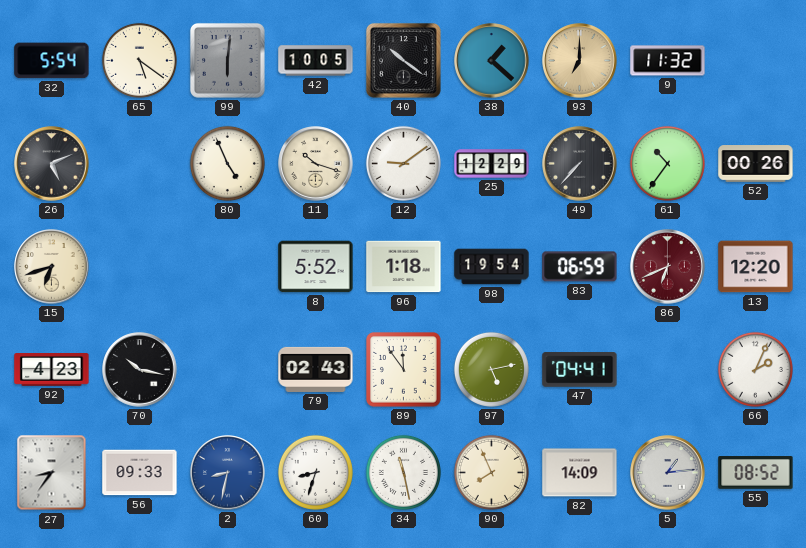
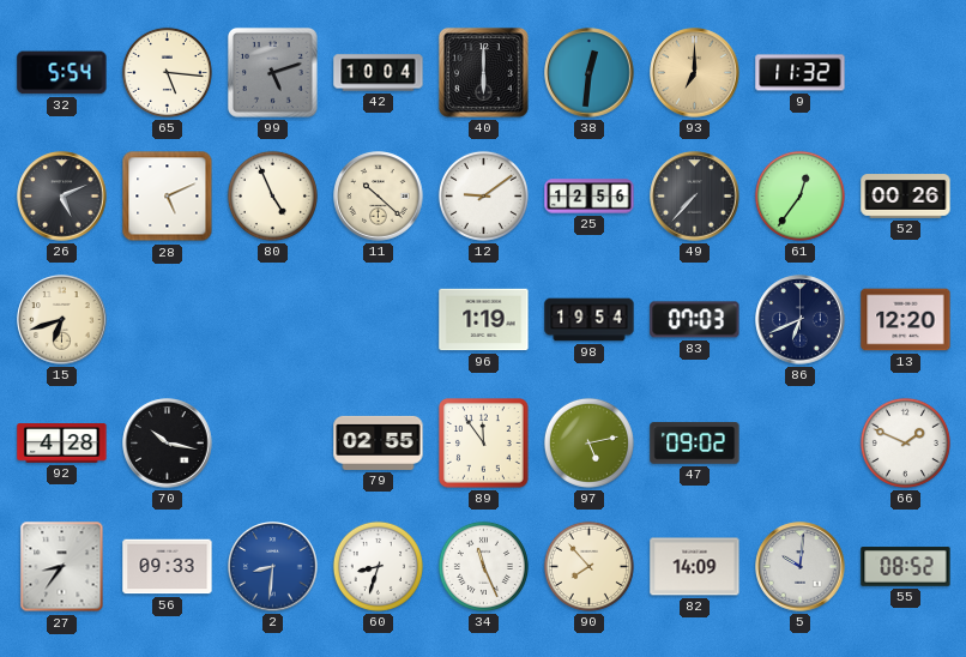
65: 5:21 -> 5:16
99: 6:01 -> 5:12
42: 10:05 -> 10:04
40: 10:21 -> 6:00
38: 1:22 -> 12:31
28: none -> 5:11
11: 10:18 -> 10:22
25: 12:29 -> 12:56
61: 10:36 -> 12:36
8: 5:52 -> none
96: 1:18 -> 1:19
83: 06:59 -> 07:03
86 dial: burgundy -> navy
92: 4:23 -> 4:28
79: 02:43 -> 02:55
47: 04:41 -> 09:02
66: 2:04 -> 1:49
2: 8:32 -> 8:31
34: 11:28 -> 11:26
90: 7:56 -> 7:53
5: 1:14 -> 10:01
